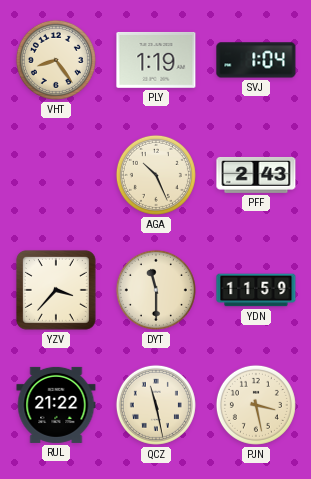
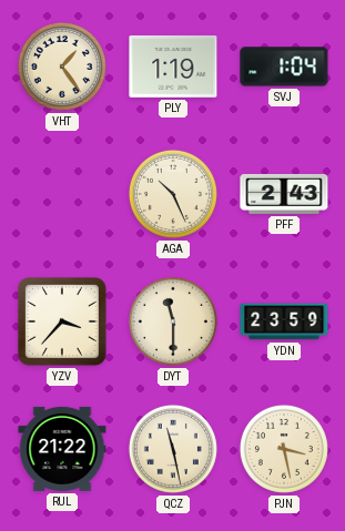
VHT: 8:24 -> 1:24
YDN: 11:59 -> 23:59
